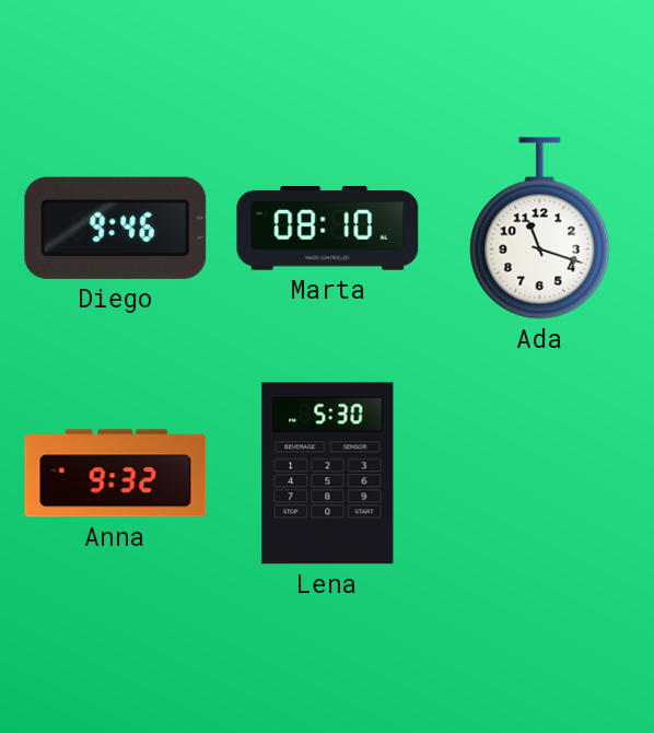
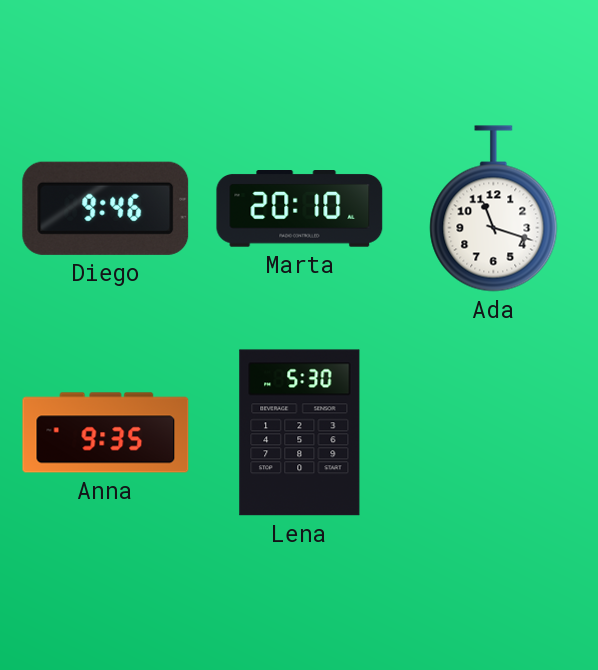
Marta: 08:10 -> 20:10
Anna: 9:32 -> 9:35
